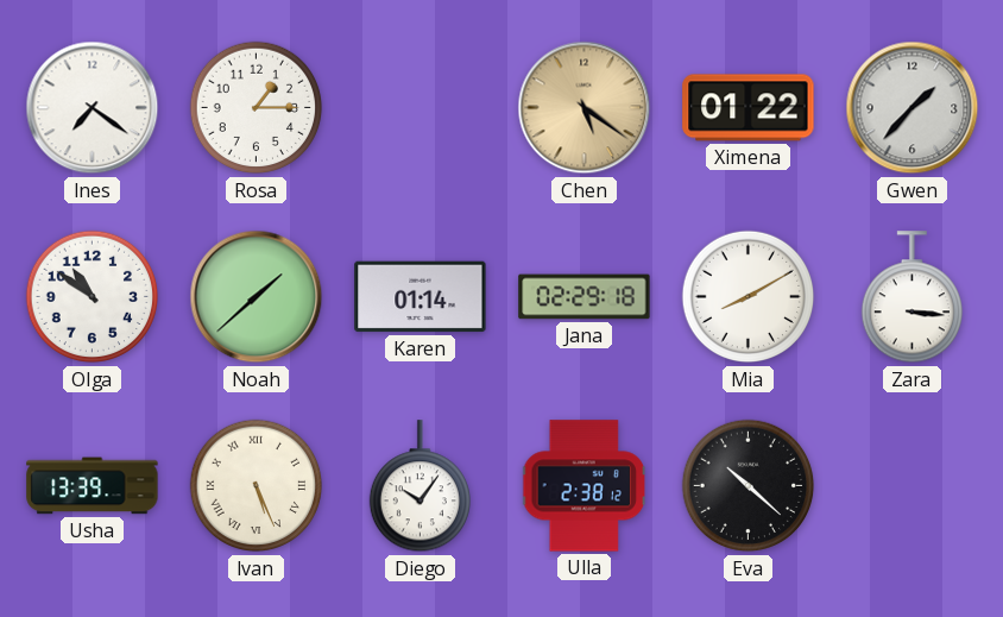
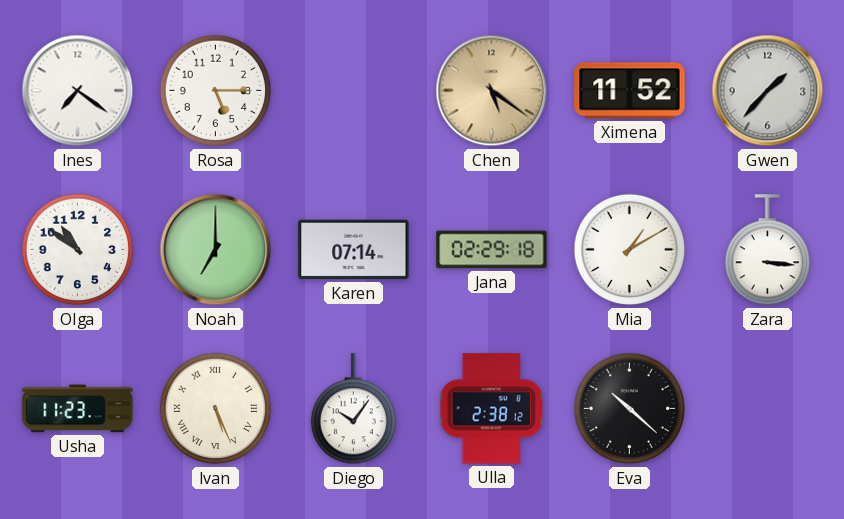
Rosa: 1:15 -> 5:15
Ximena: 01:22 -> 11:52
Noah: 1:38 -> 7:00
Karen: 01:14 -> 07:14
Mia: 8:10 -> 1:10
Usha: 13:39 -> 11:23
